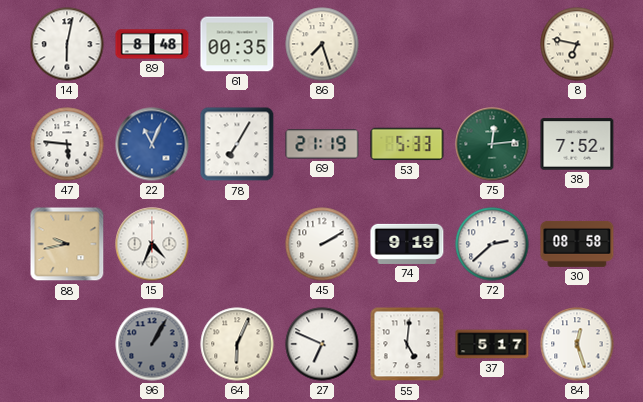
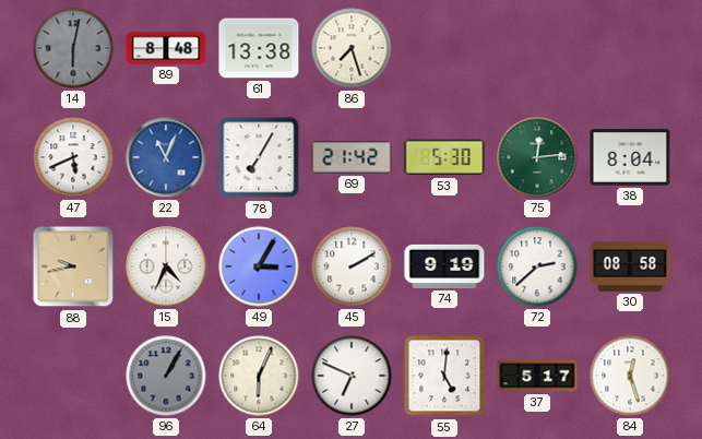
14 dial: white -> grey
61: 00:35 -> 13:38
8: 6:47 -> none
47: 5:46 -> 5:41
69: 21:19 -> 21:42
53: 5:33 -> 5:30
38: 7:52 -> 8:04
49: none -> 3:05
